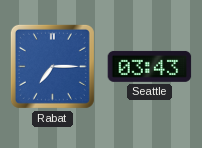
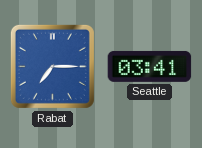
Seattle: 03:43 -> 03:41
